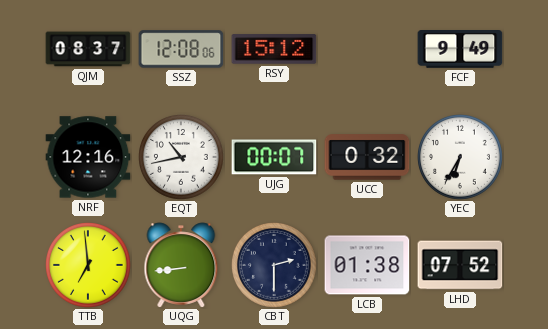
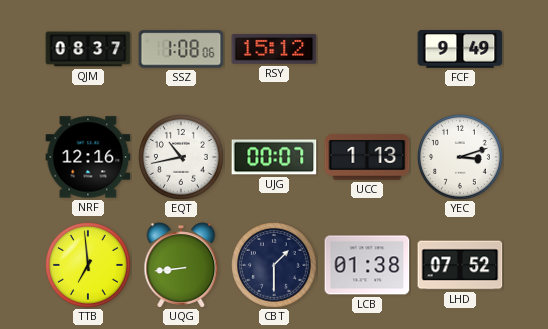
SSZ: 12:08 -> 1:08
UCC: 0:32 -> 1:13
YEC: 6:35 -> 3:12
CBT: 2:30 -> 1:30
